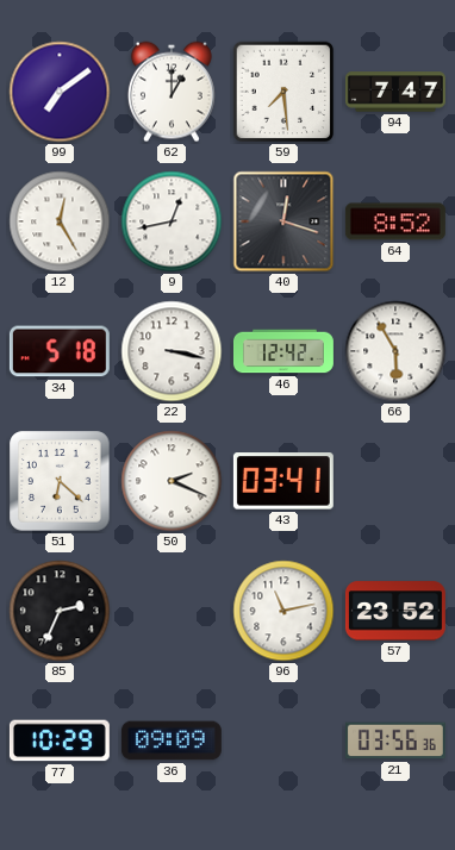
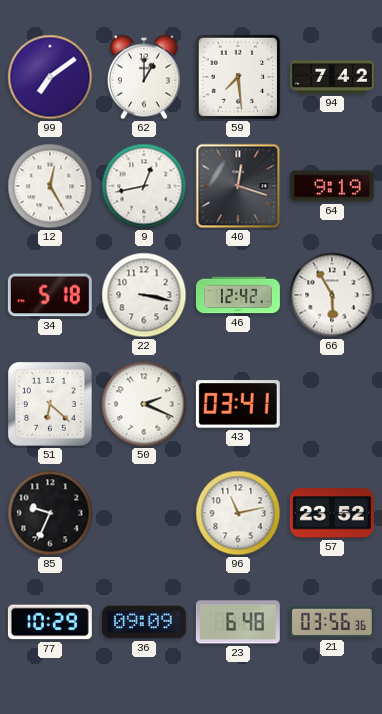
94: 7:47 -> 7:42
64: 8:52 -> 9:19
85: 2:34 -> 9:34
23: none -> 6:48
